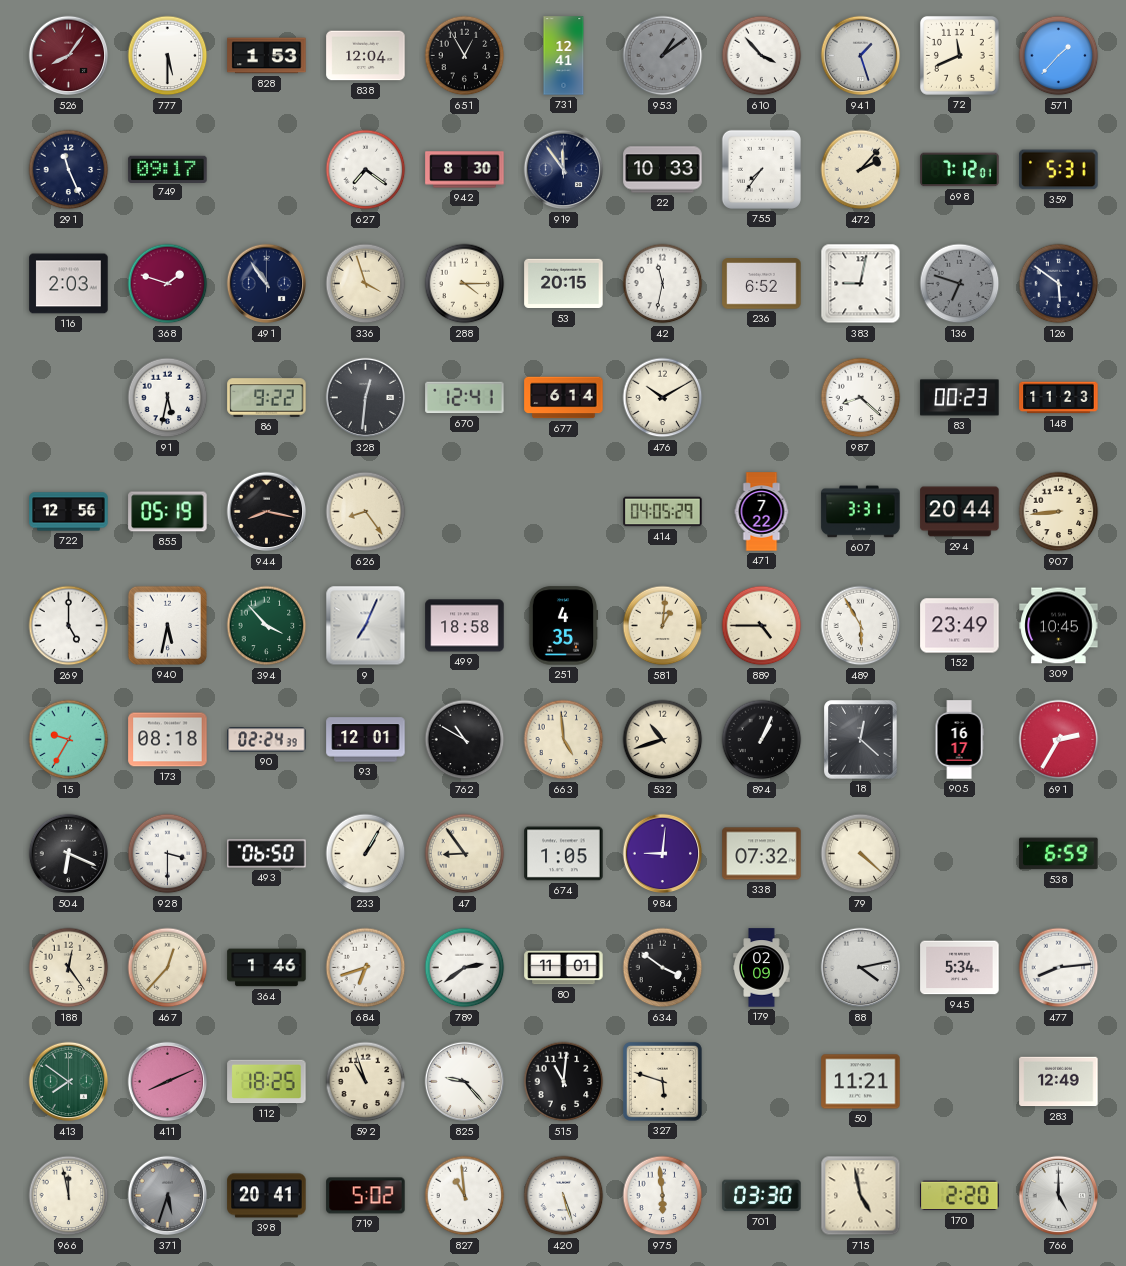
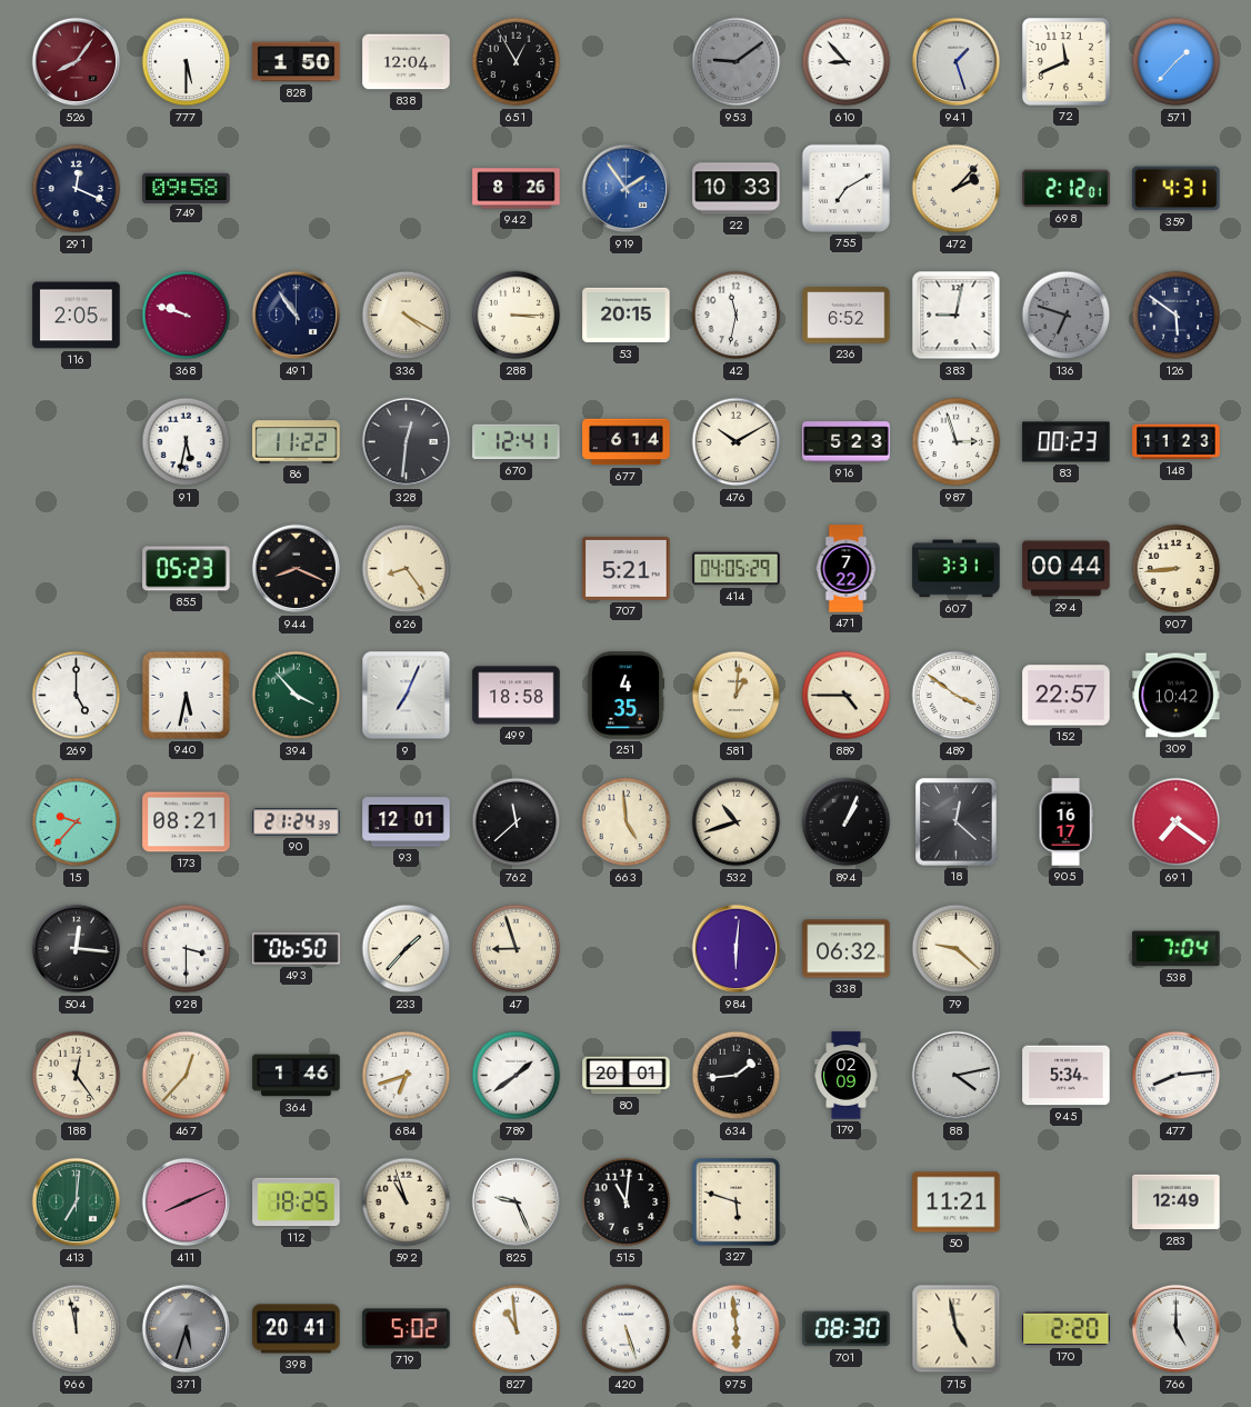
828: 1:53 -> 1:50
731: 12:41 -> none
953: 1:09 -> 9:09
610: 3:53 -> 8:53
291: 11:26 -> 12:19
749: 09:17 -> 09:58
627: 7:21 -> none
942: 8:30 -> 8:26
919: 11:54 -> 1:54
919 dial: navy -> blue
755: 7:36 -> 7:10
698: 7:12 -> 2:12
359: 5:31 -> 4:31
116: 2:03 -> 2:05
368: 1:48 -> 9:48
336: 3:57 -> 4:20
288: 4:15 -> 3:15
86: 9:22 -> 11:22
916: none -> 5:23
987: 8:22 -> 2:57
722: 12:56 -> none
855: 05:19 -> 05:23
944: 8:17 -> 8:19
707: none -> 5:21
294: 20:44 -> 00:44
489: 5:55 -> 3:51
152: 23:49 -> 22:57
309: 10:45 -> 10:42
15: 9:35 -> 9:37
173: 08:18 -> 08:21
90: 02:24 -> 21:24
762: 10:50 -> 11:38
691: 2:35 -> 7:21
504: 6:19 -> 12:16
233: 1:05 -> 1:37
47: 8:54 -> 8:57
674: 1:05 -> none
984: 9:01 -> 6:01
338: 07:32 -> 06:32
79: 4:22 -> 9:22
538: 6:59 -> 7:04
789: 2:39 -> 1:39
80: 11:01 -> 20:01
634: 3:51 -> 1:44
413: 7:51 -> 7:01
825: 9:23 -> 9:26
701: 03:30 -> 08:30
